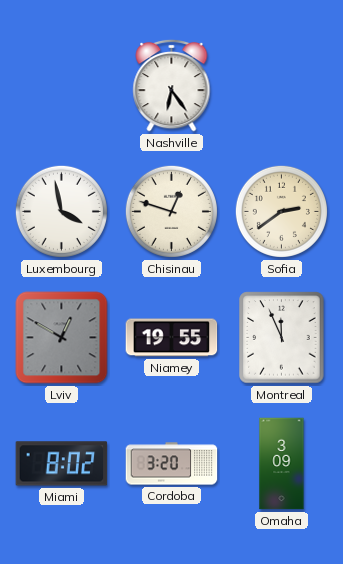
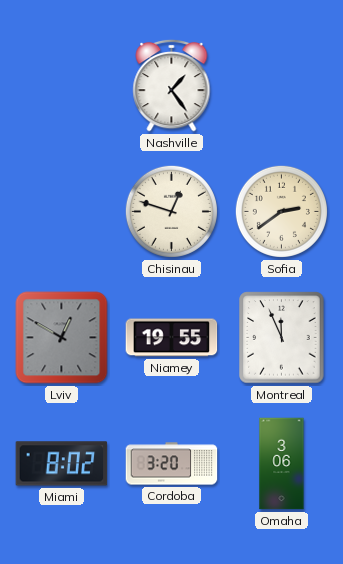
Nashville: 6:24 -> 1:24
Luxembourg: 3:58 -> none
Omaha: 3:09 -> 3:06
